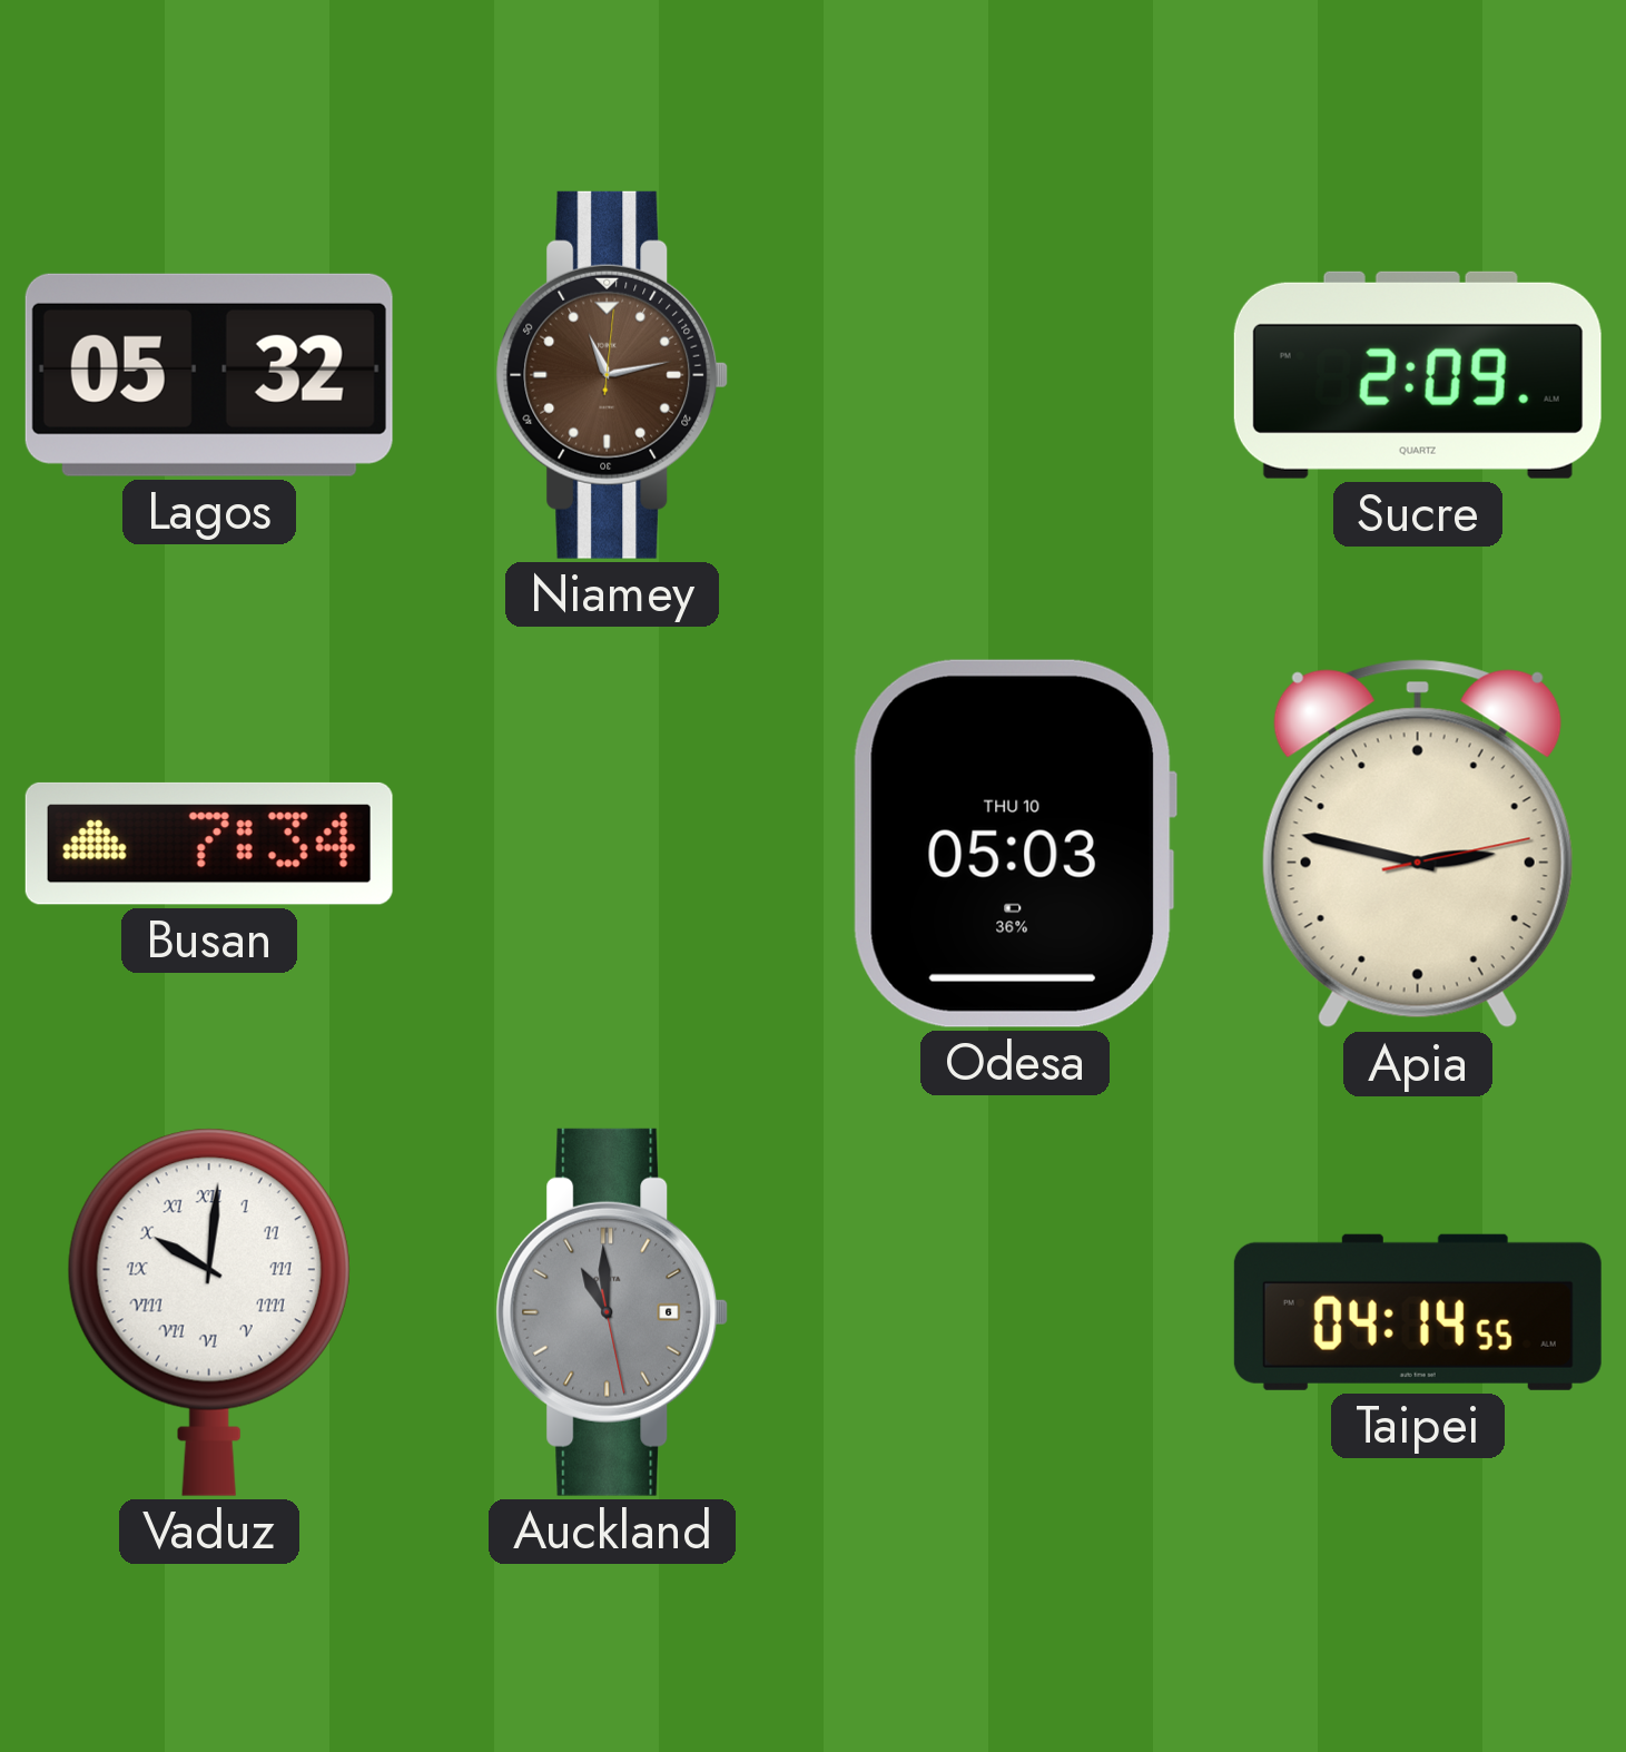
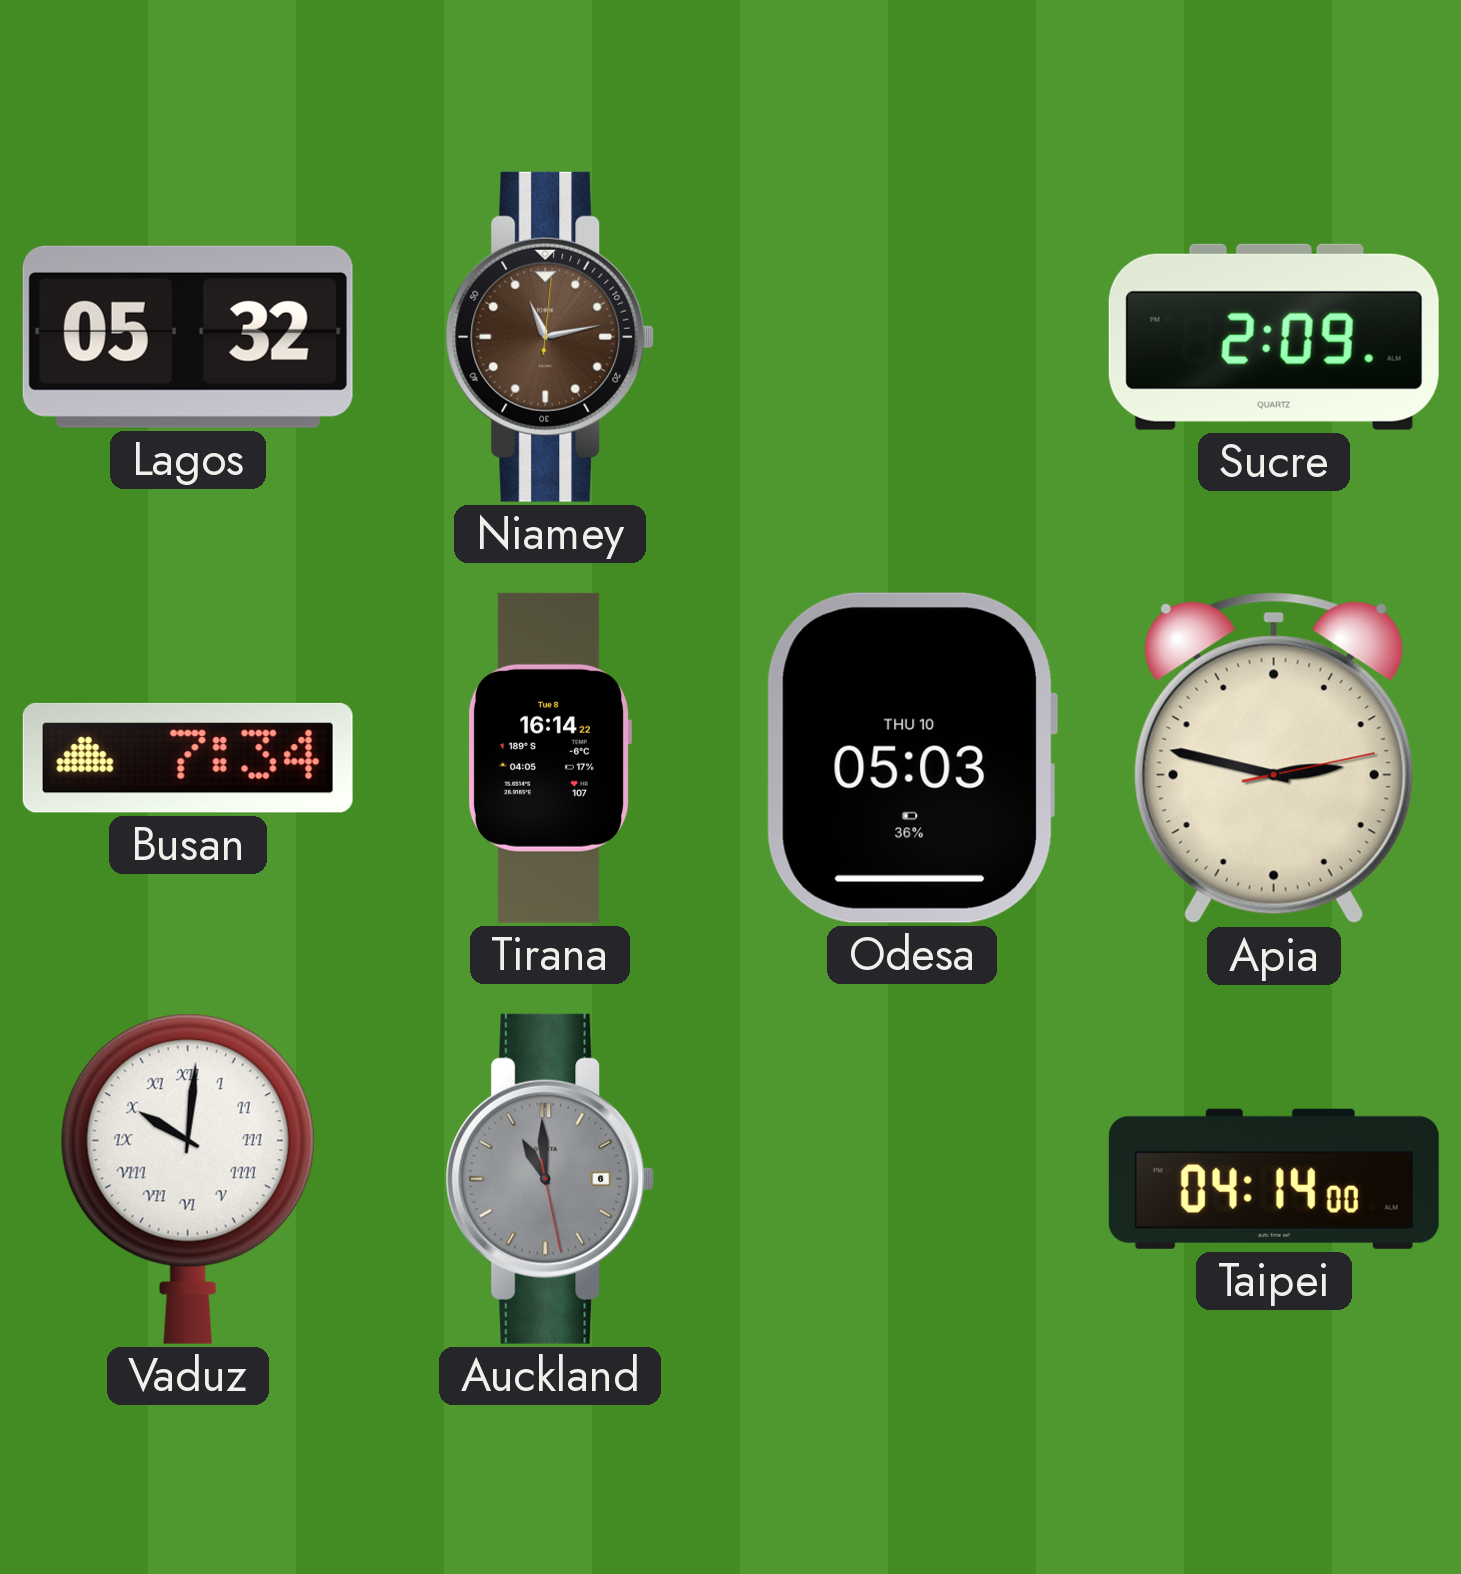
Tirana: none -> 16:14
Taipei: 04:14:55 -> 04:14:00
